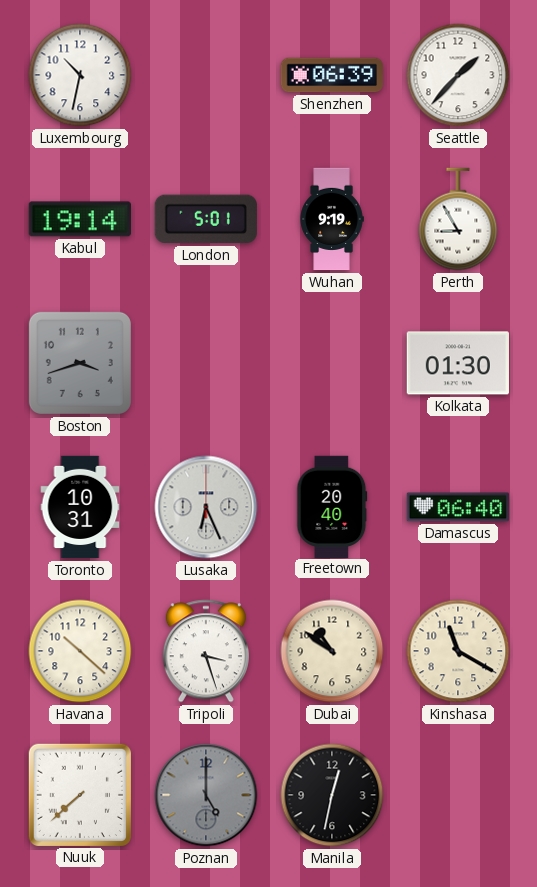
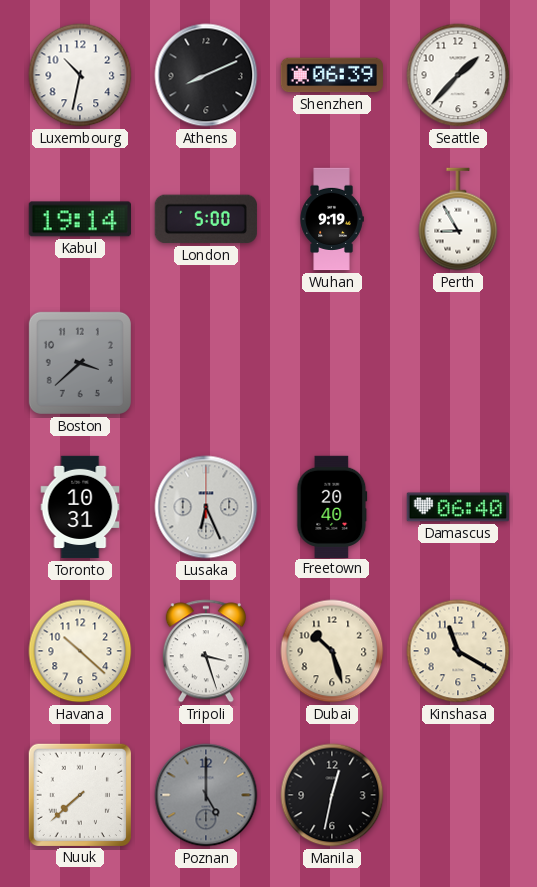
Athens: none -> 8:11
London: 5:01 -> 5:00
Boston: 3:42 -> 3:38
Kolkata: 01:30 -> none
Dubai: 10:51 -> 10:27
